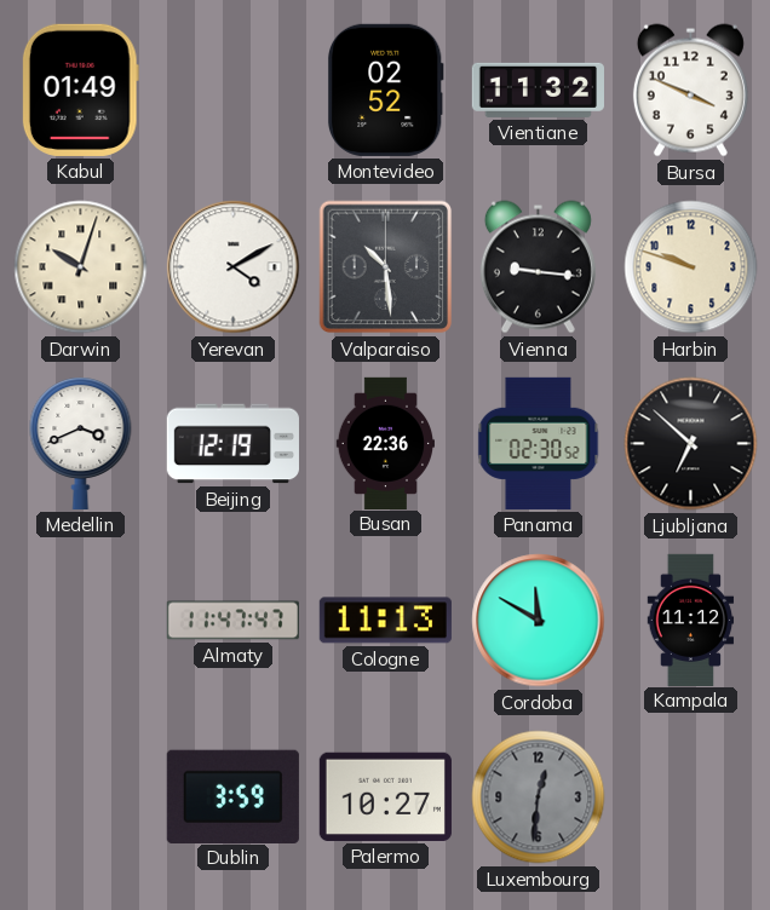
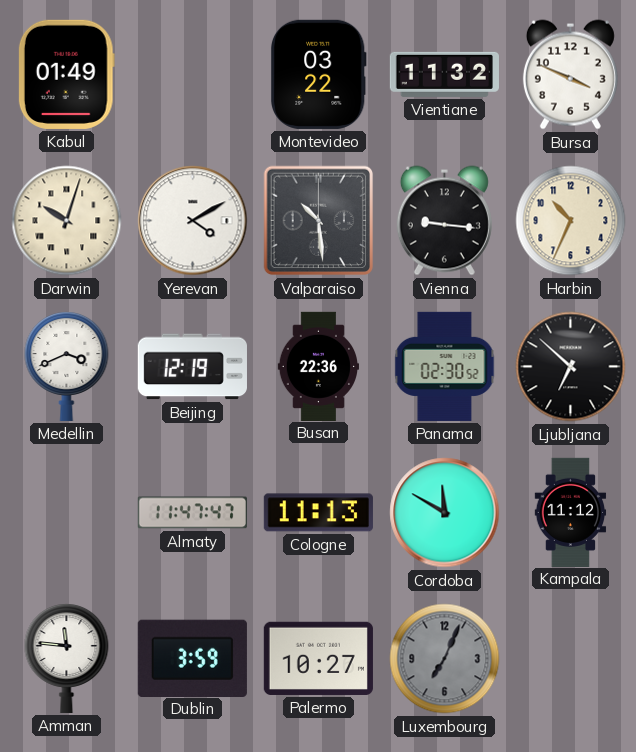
Montevideo: 02:52 -> 03:22
Harbin: 9:48 -> 10:34
Amman: none -> 11:46
Luxembourg: 12:31 -> 7:04
